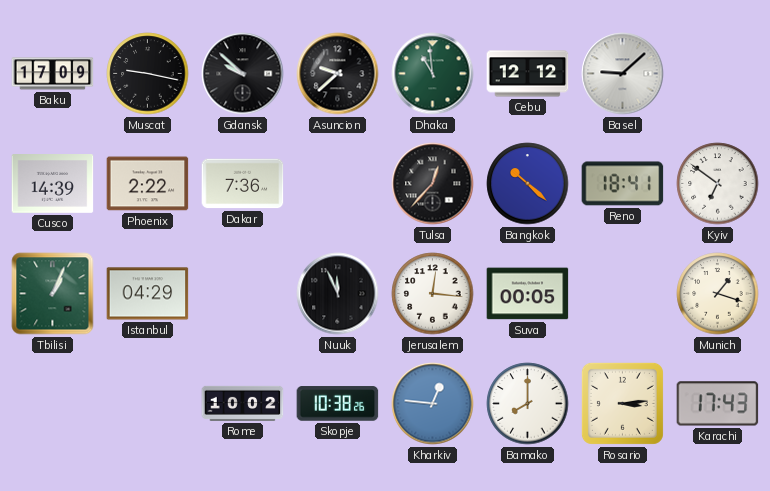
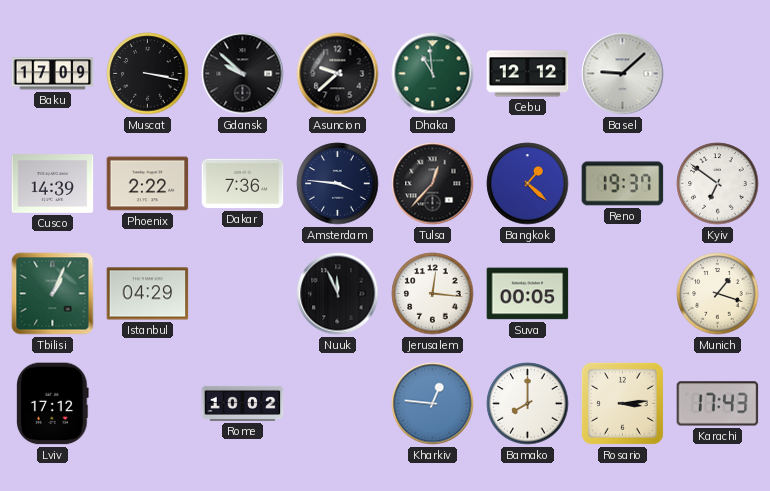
Muscat: 9:17 -> 3:17
Amsterdam: none -> 3:46
Bangkok: 10:22 -> 1:22
Reno: 18:41 -> 19:37
Lviv: none -> 17:12
Skopje: 10:38 -> none
